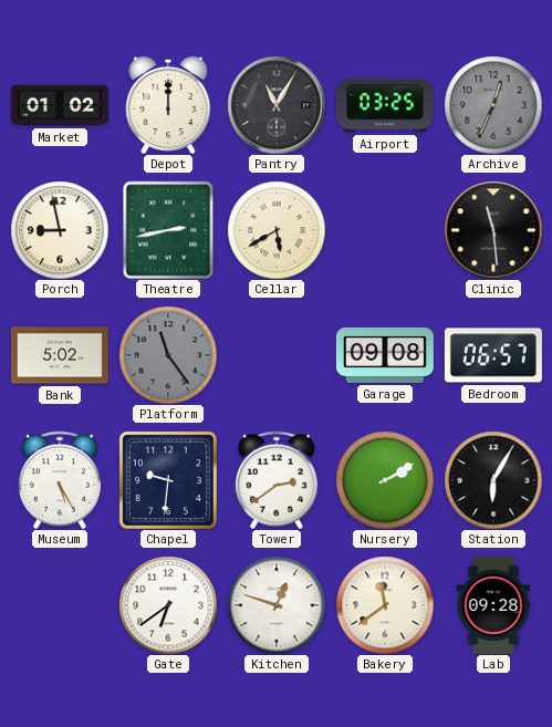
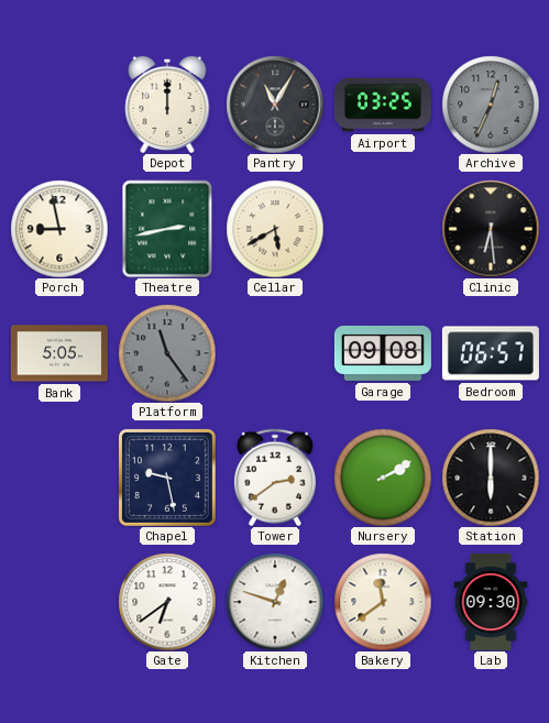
Market: 01:02 -> none
Clinic: 11:29 -> 6:29
Bank: 5:02 -> 5:05
Museum: 5:25 -> none
Chapel: 9:31 -> 9:28
Station: 6:05 -> 6:00
Lab: 09:28 -> 09:30
